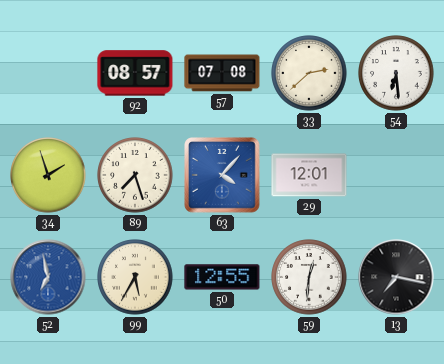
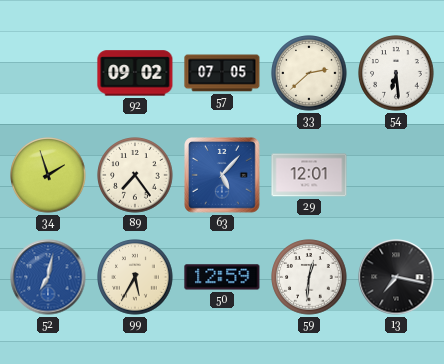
92: 08:57 -> 09:02
57: 07:08 -> 07:05
89: 7:27 -> 7:24
63: 4:07 -> 5:07
52: 6:58 -> 7:02
50: 12:55 -> 12:59
